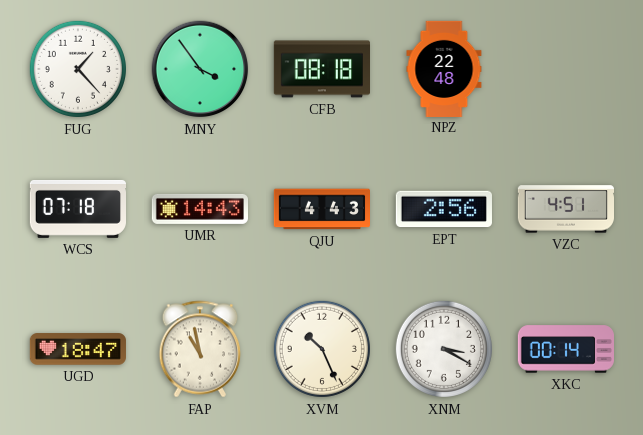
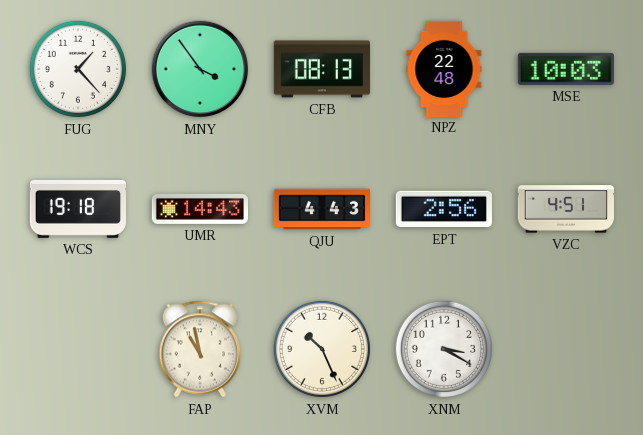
CFB: 08:18 -> 08:13
MSE: none -> 10:03
WCS: 07:18 -> 19:18
UGD: 18:47 -> none
XKC: 00:14 -> none
